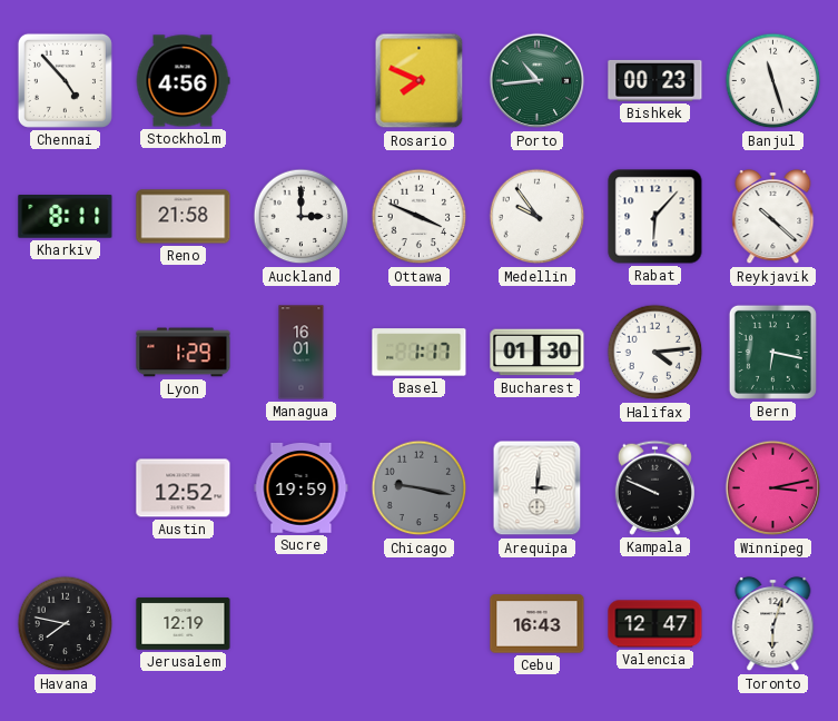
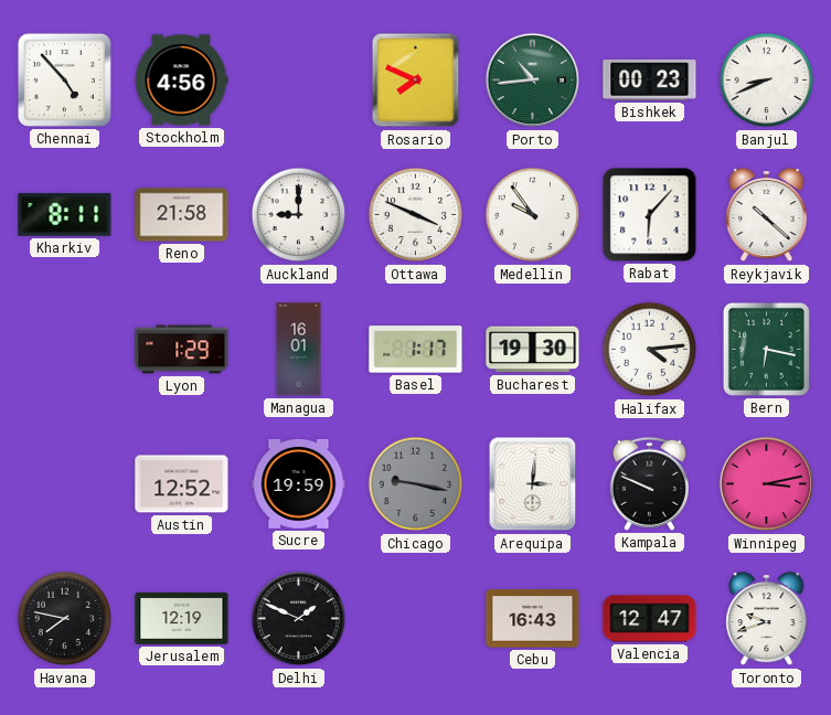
Banjul: 11:27 -> 8:41
Auckland: 3:00 -> 9:00
Bucharest: 01:30 -> 19:30
Delhi: none -> 1:49
Toronto: 6:03 -> 9:42
